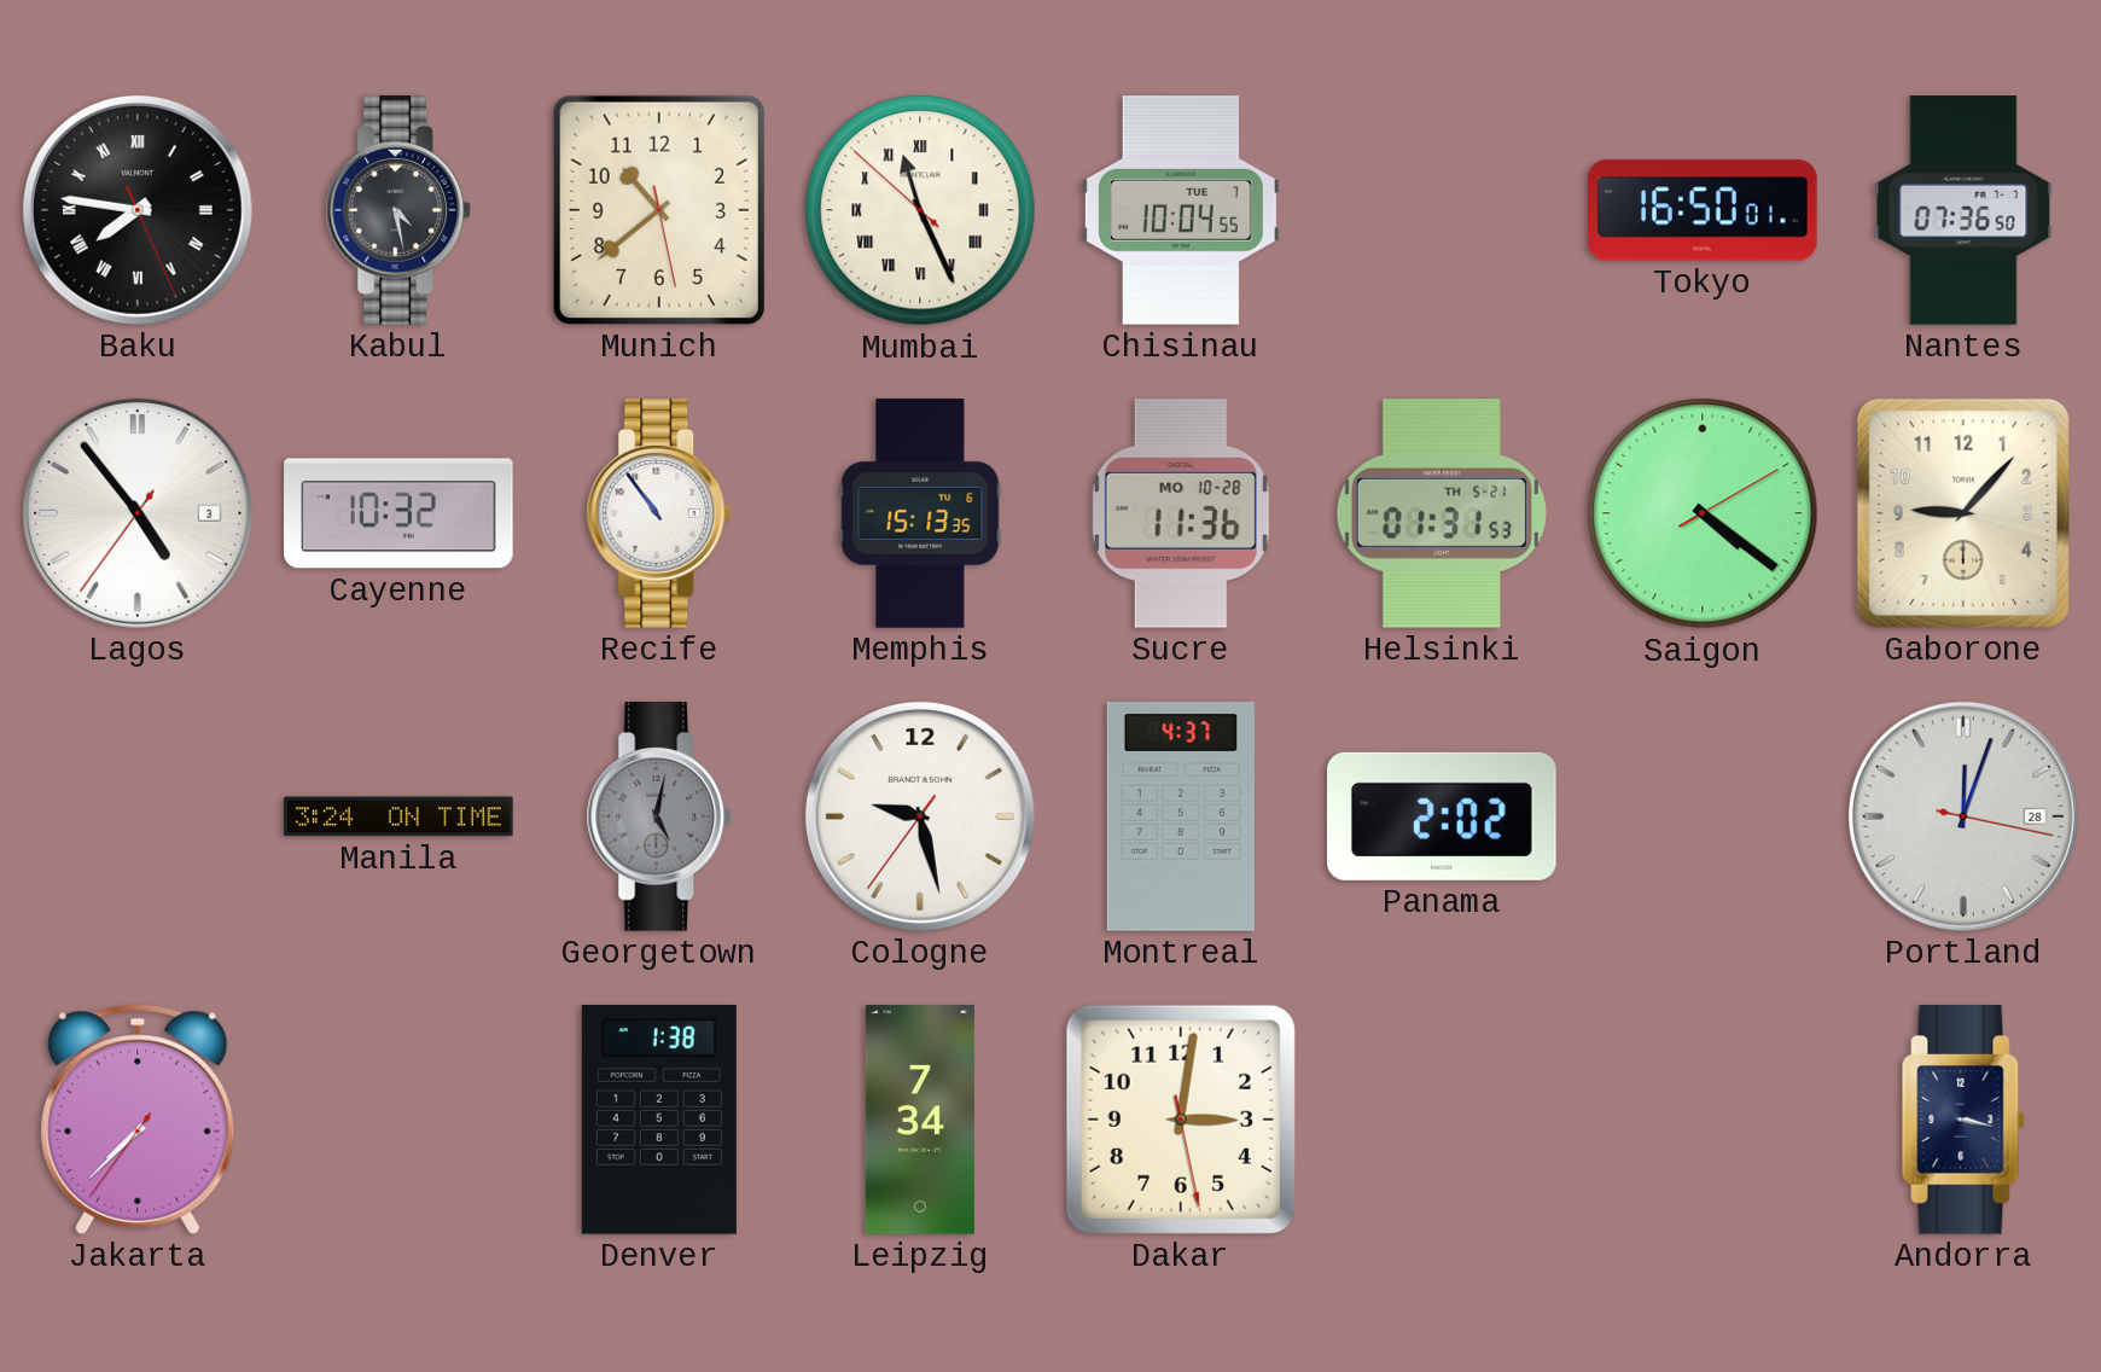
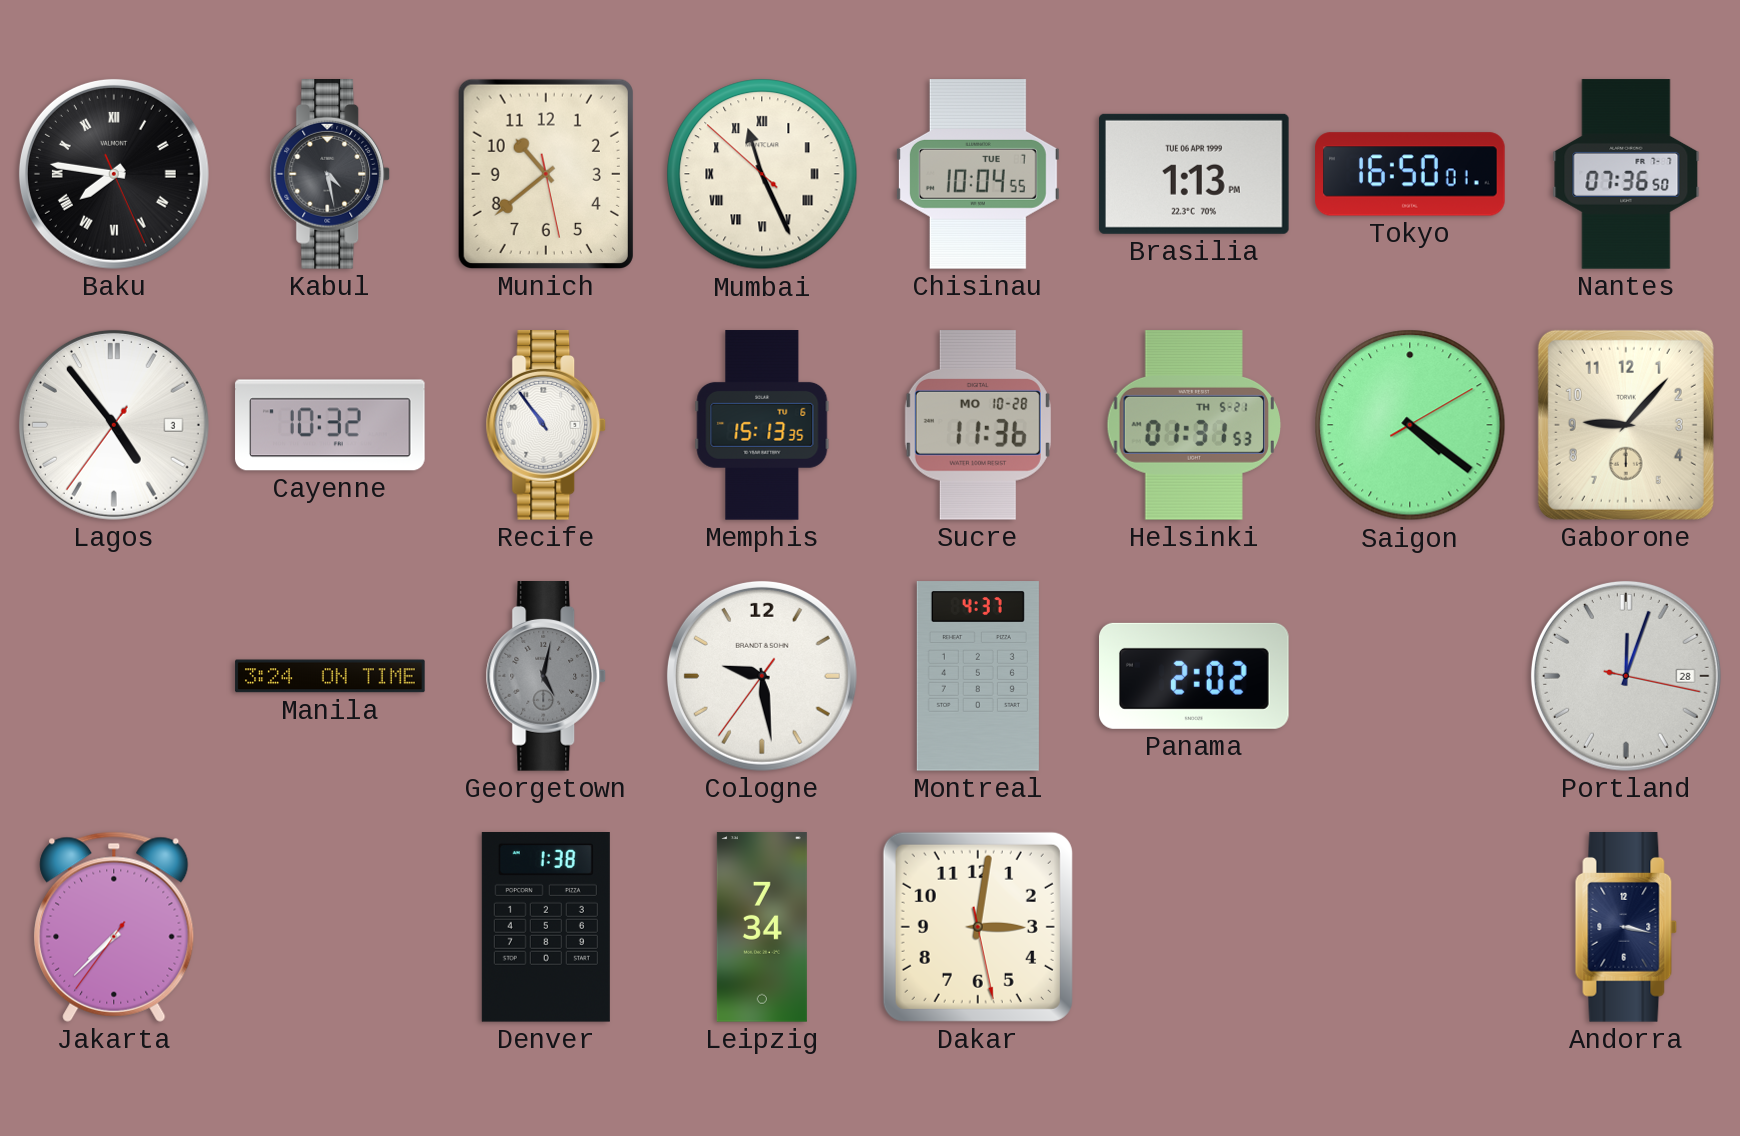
Brasilia: none -> 1:13
Cologne: 9:27 -> 9:28
